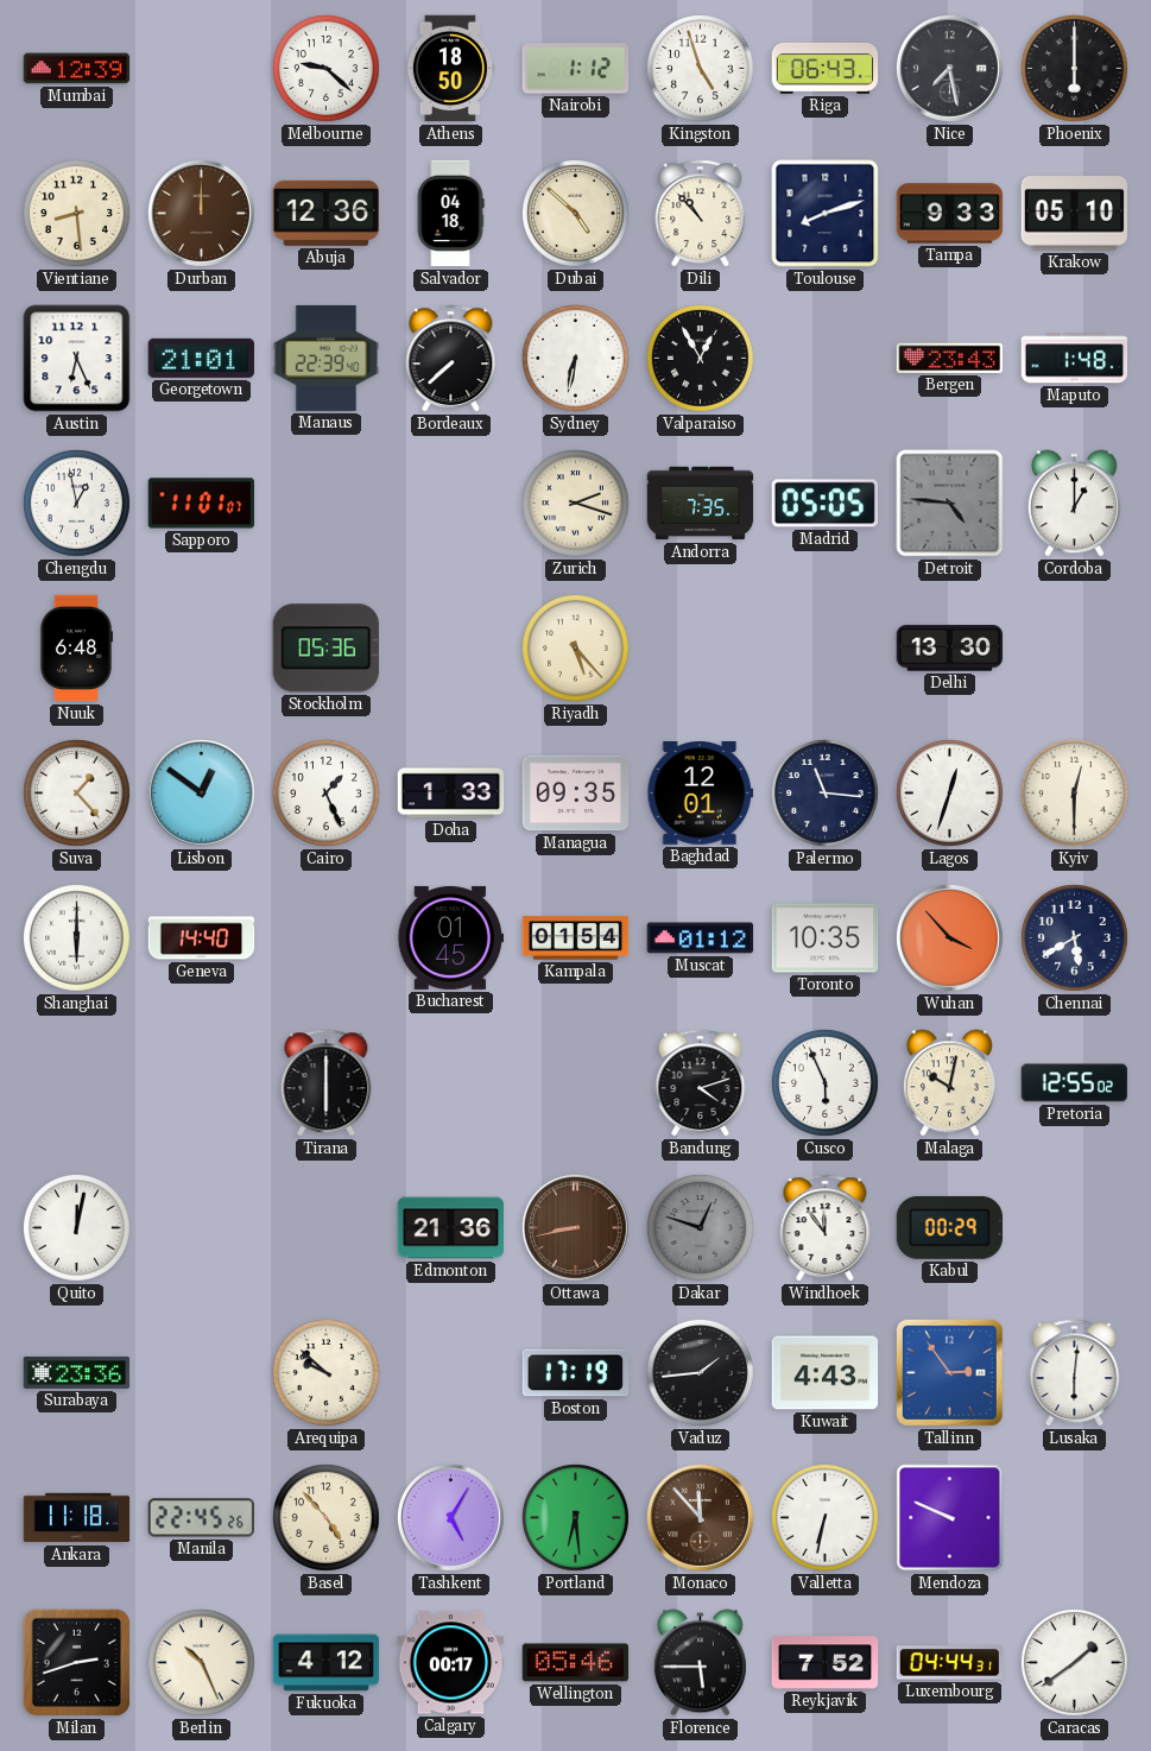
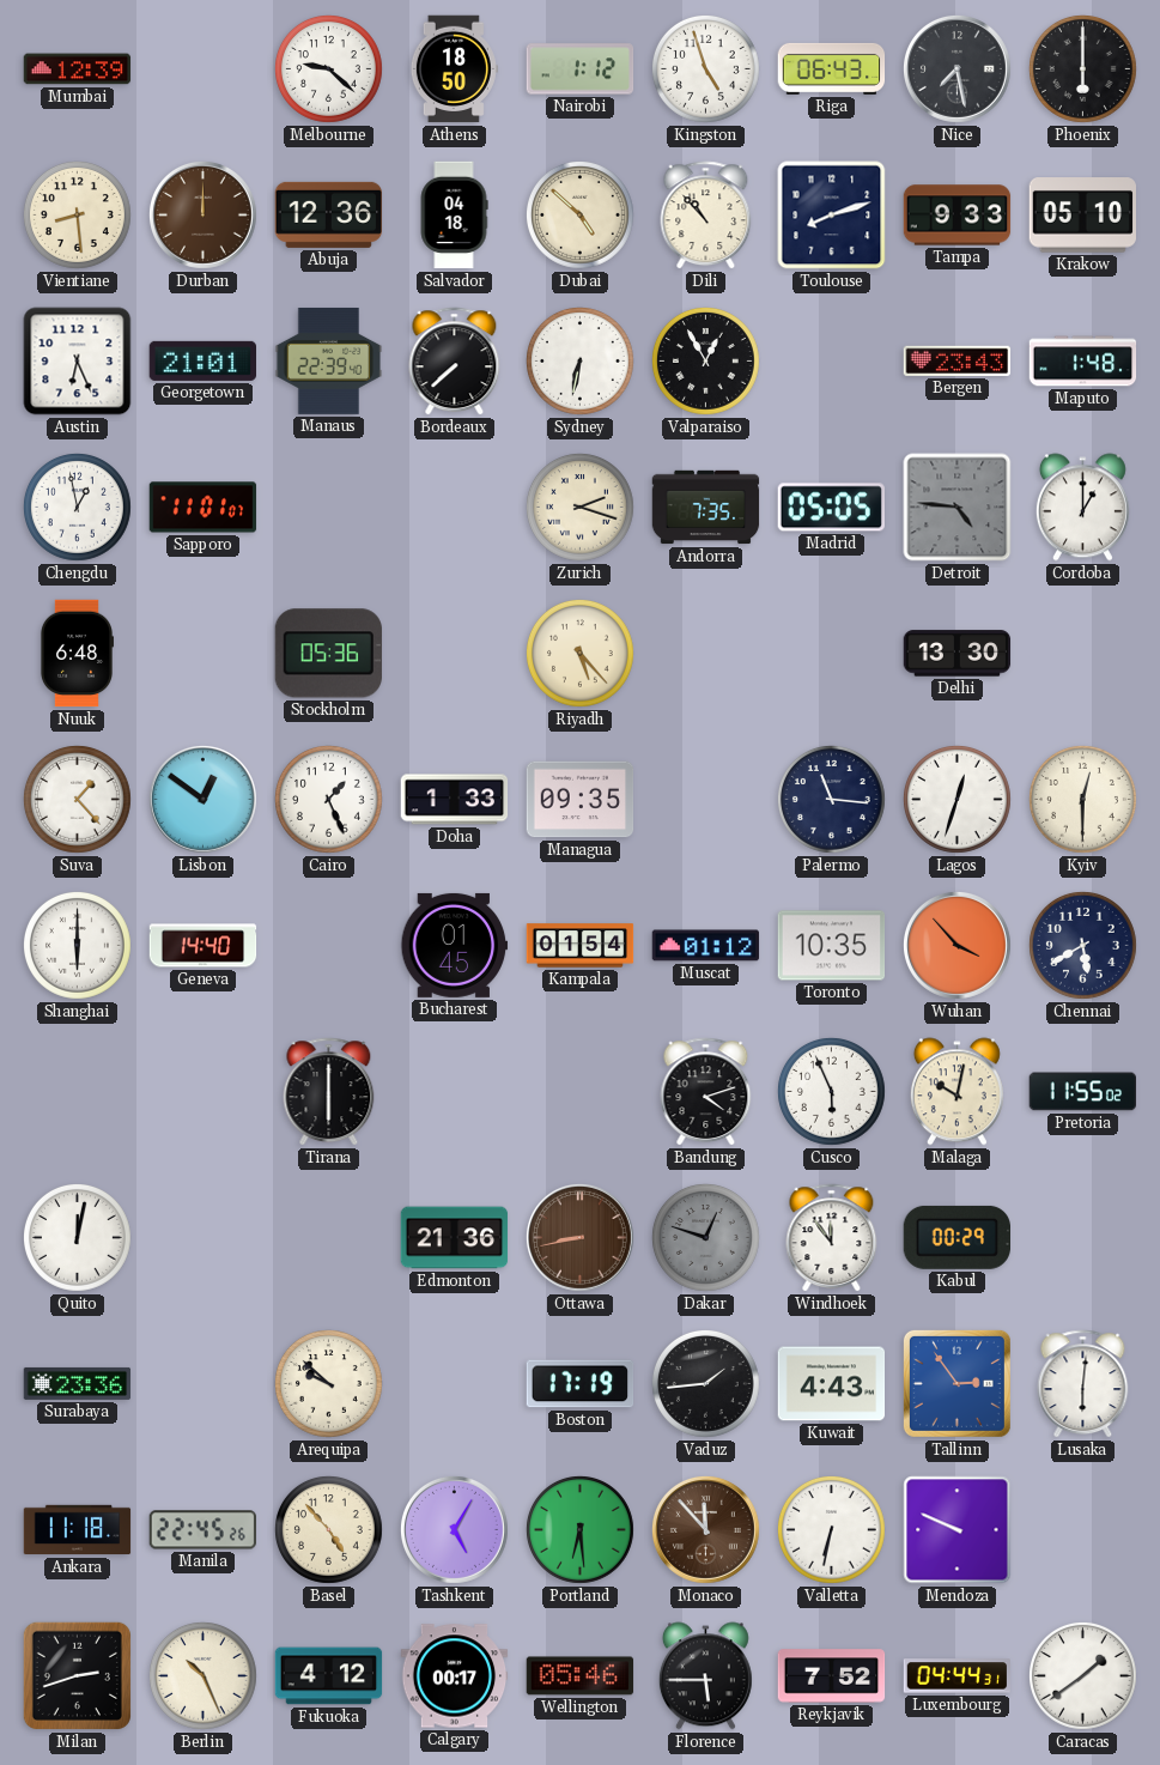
Baghdad: 12:01 -> none
Pretoria: 12:55 -> 11:55
